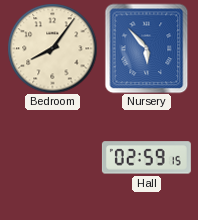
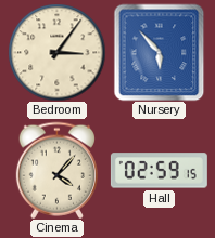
Bedroom: 8:06 -> 3:06
Cinema: none -> 4:07
